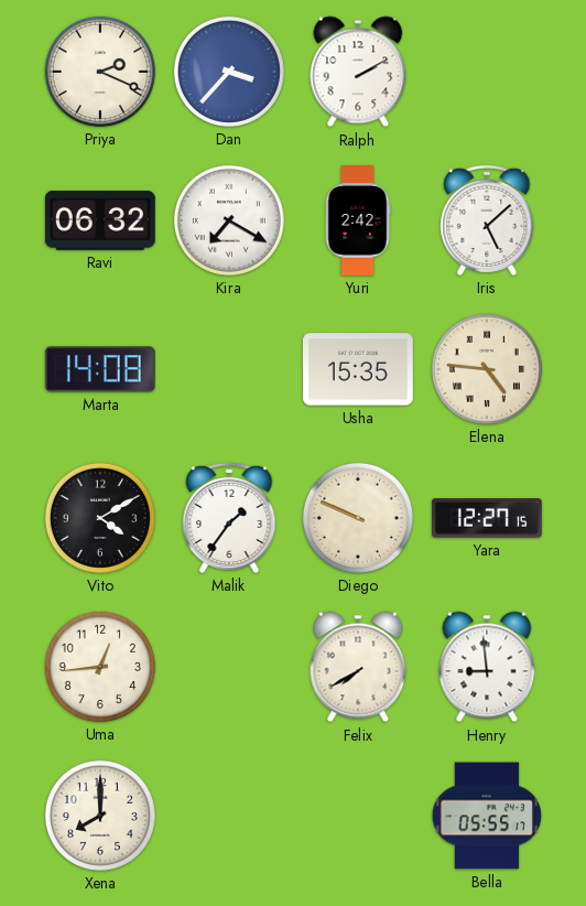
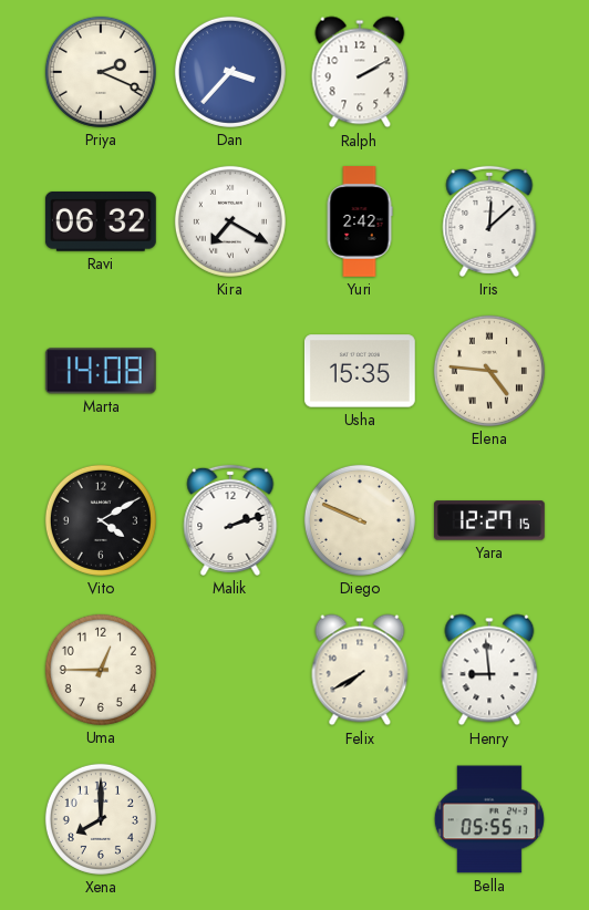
Iris: 5:08 -> 12:08
Malik: 1:36 -> 2:12
Uma: 12:44 -> 12:45
